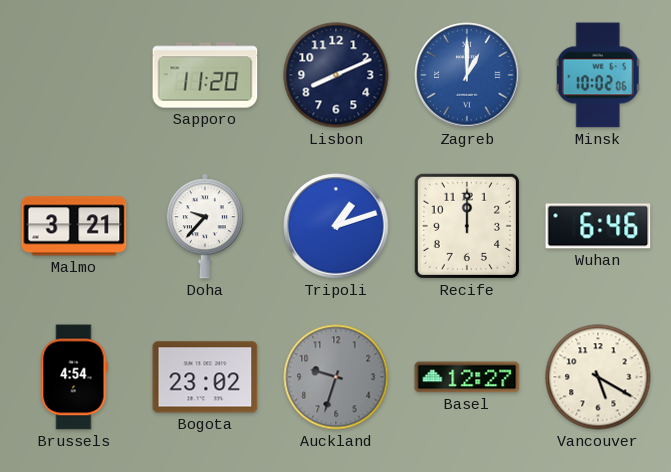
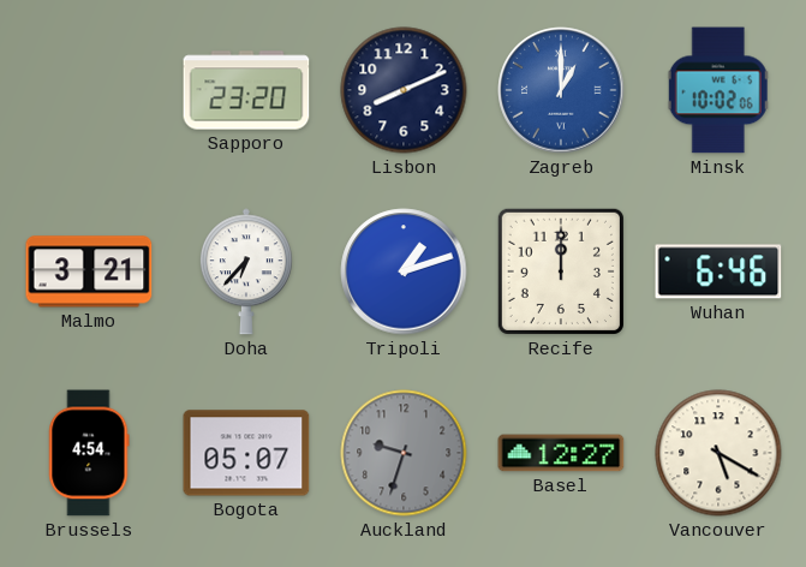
Sapporo: 11:20 -> 23:20
Doha: 9:37 -> 6:37
Bogota: 23:02 -> 05:07
